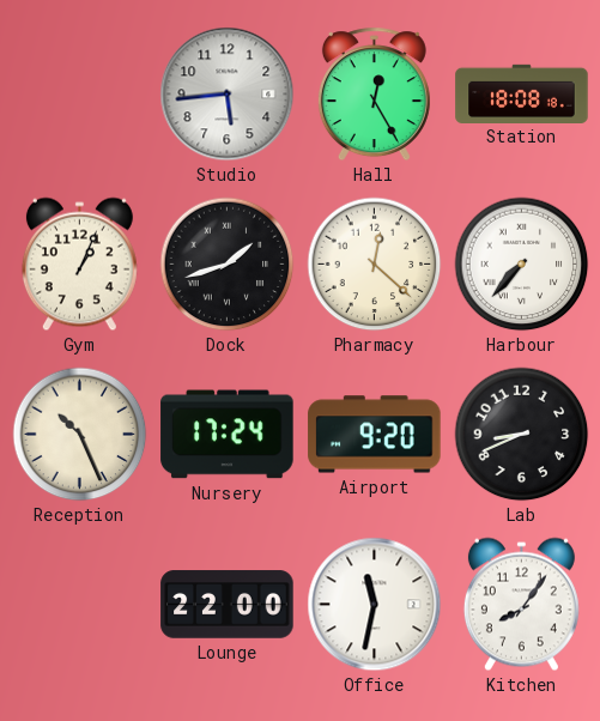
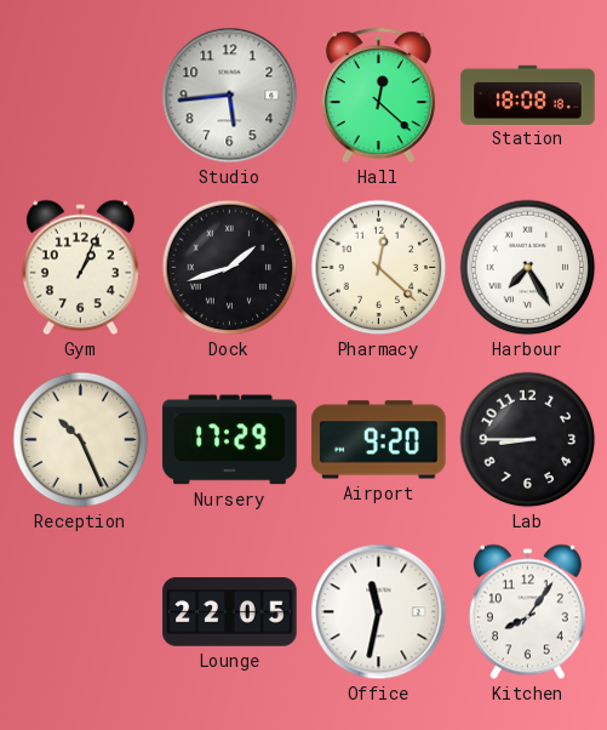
Hall: 12:25 -> 12:22
Harbour: 7:37 -> 7:25
Nursery: 17:24 -> 17:29
Lab: 8:41 -> 8:45
Lounge: 22:00 -> 22:05
